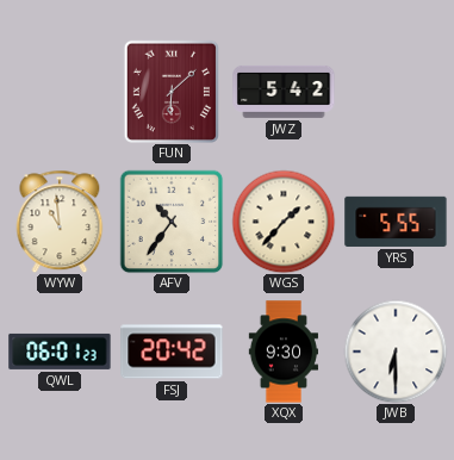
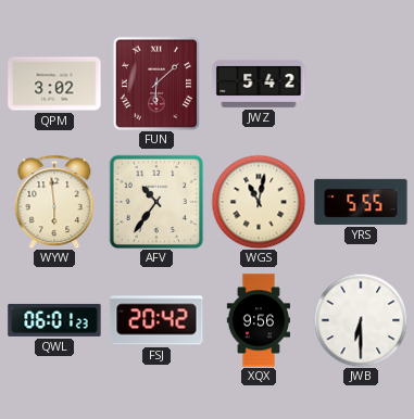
QPM: none -> 3:02
WYW: 10:59 -> 5:59
WGS: 1:37 -> 11:02
XQX: 9:30 -> 9:56
